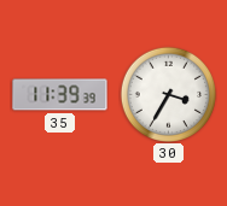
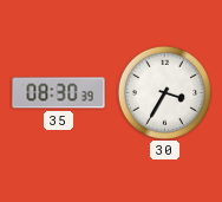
35: 11:39 -> 08:30
